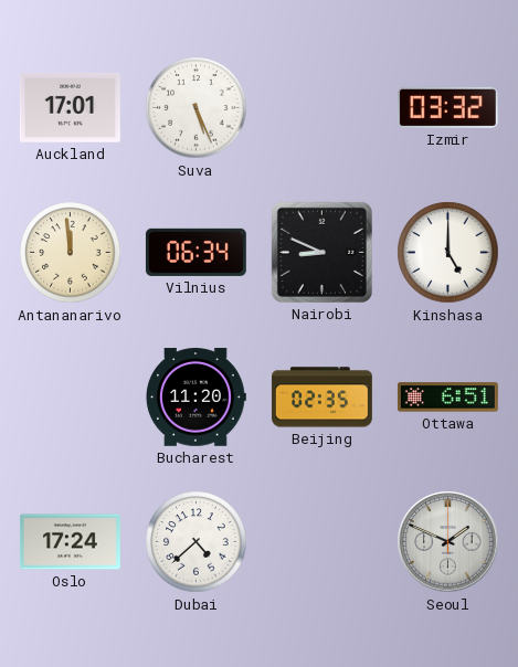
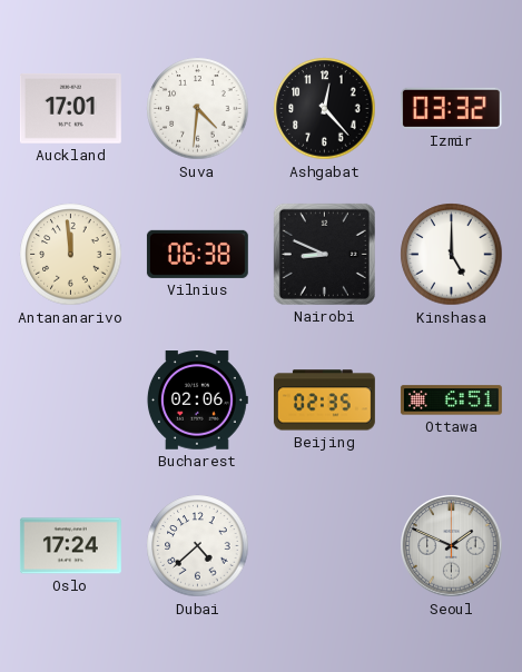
Suva: 5:26 -> 4:31
Ashgabat: none -> 12:23
Vilnius: 06:34 -> 06:38
Bucharest: 11:20 -> 02:06
